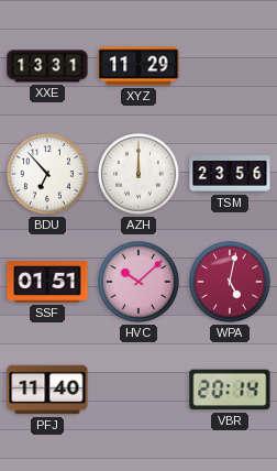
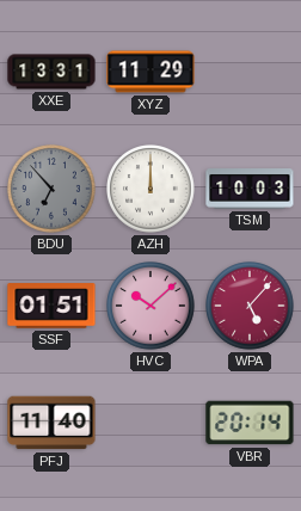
BDU dial: white -> grey
TSM: 23:56 -> 10:03
WPA: 5:02 -> 5:07
